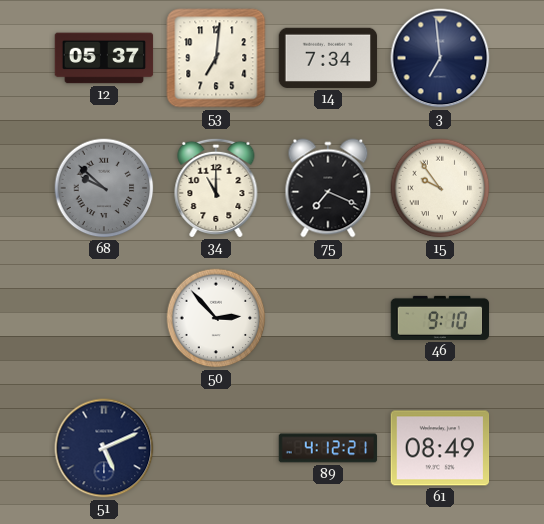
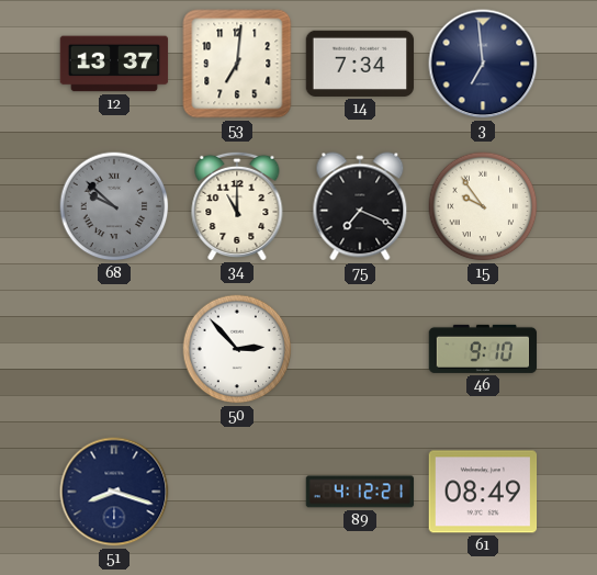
12: 05:37 -> 13:37
51: 5:11 -> 8:18
